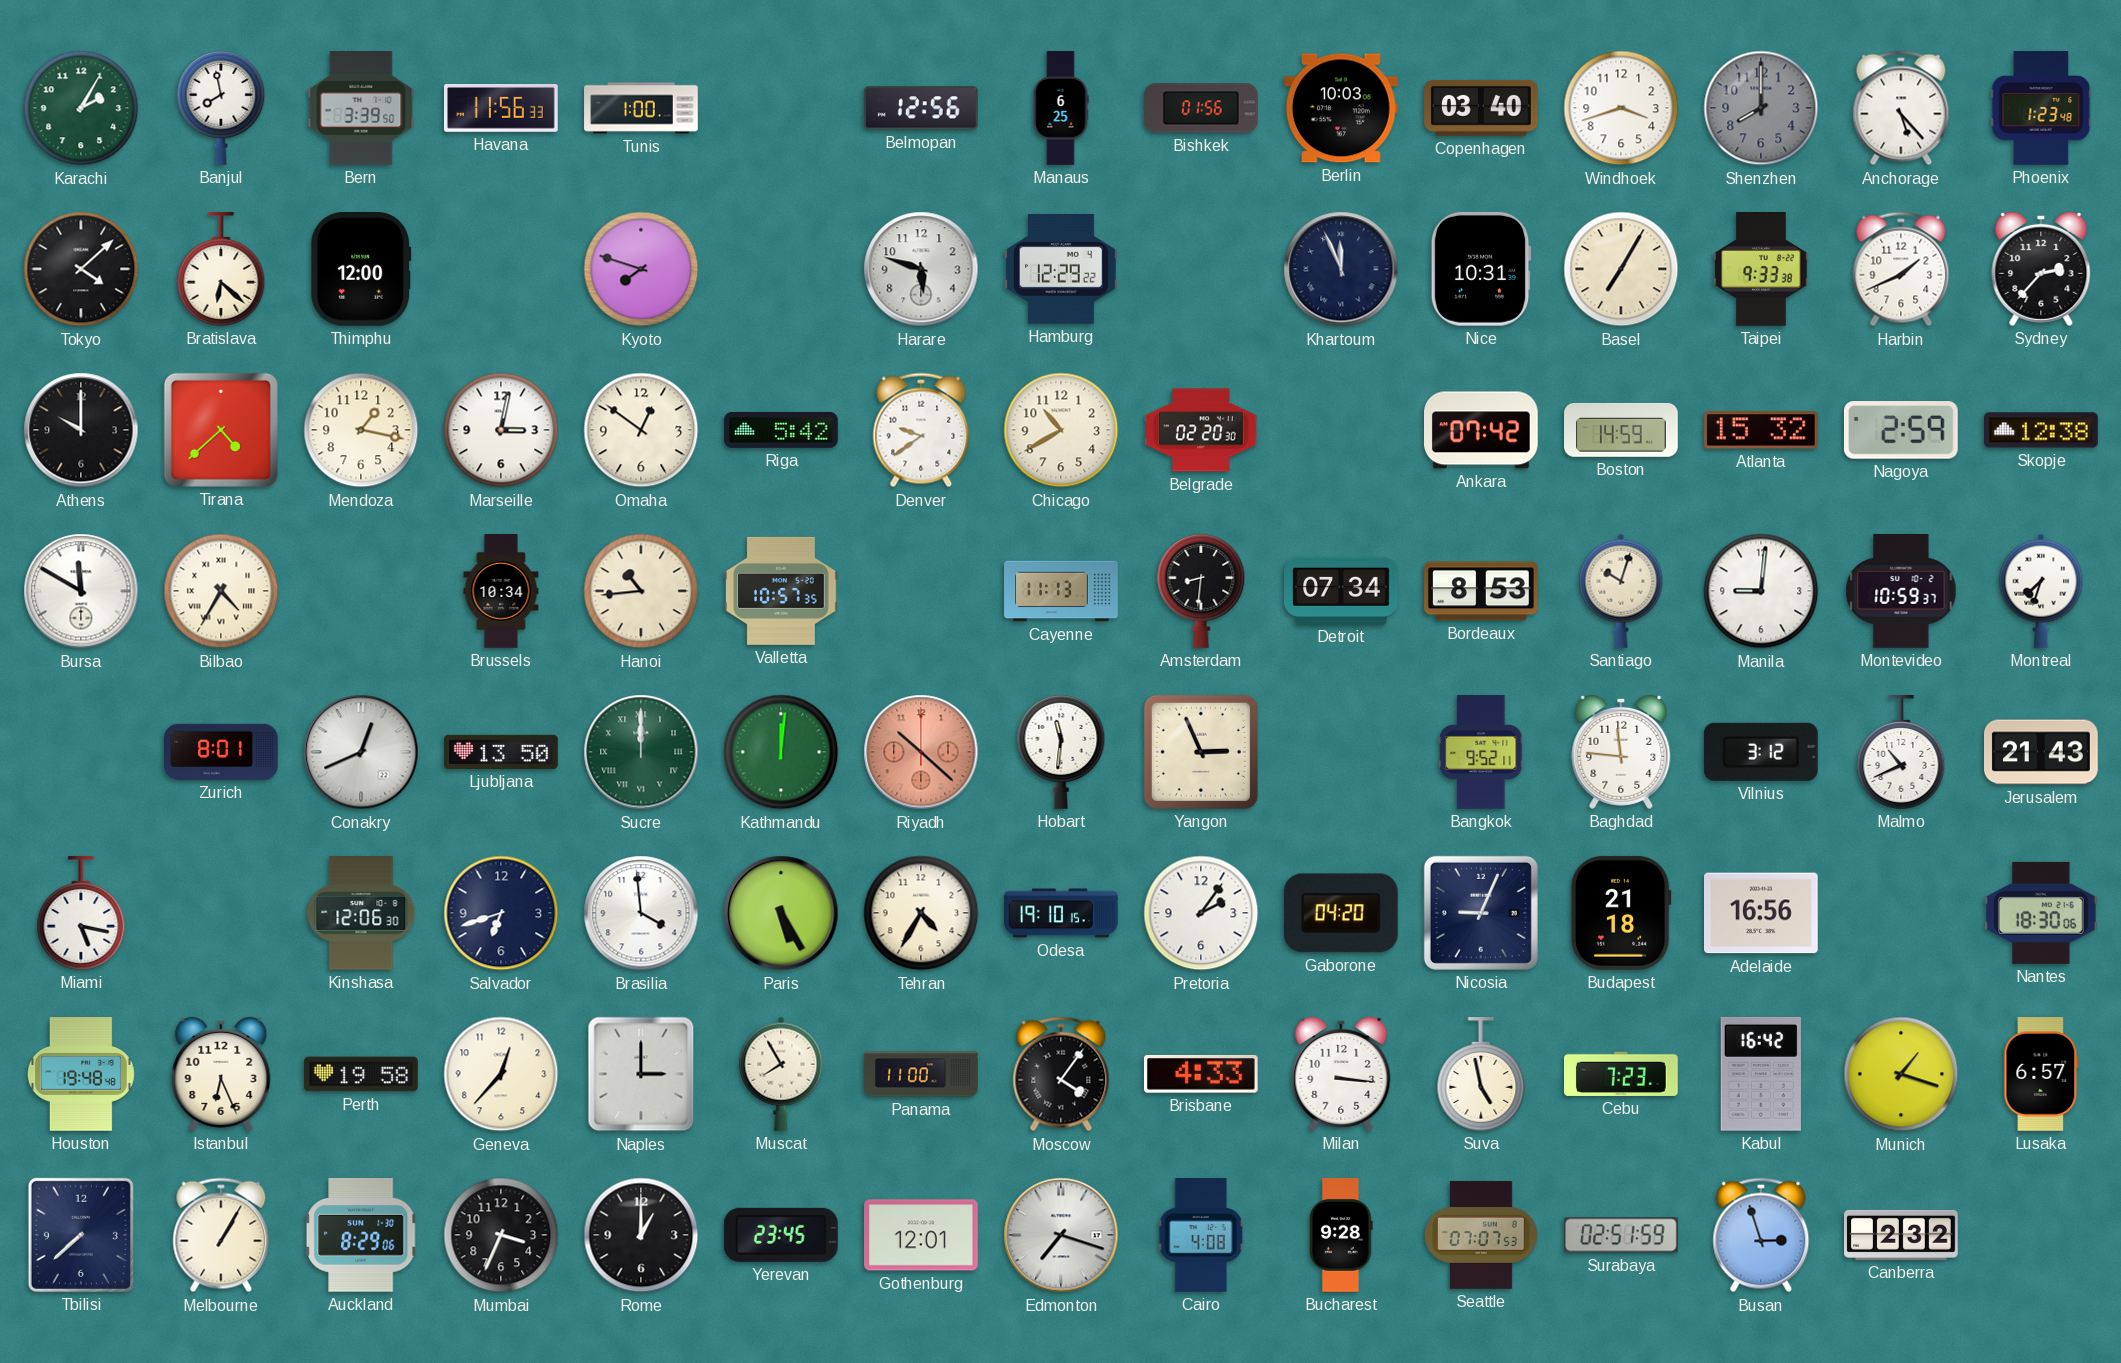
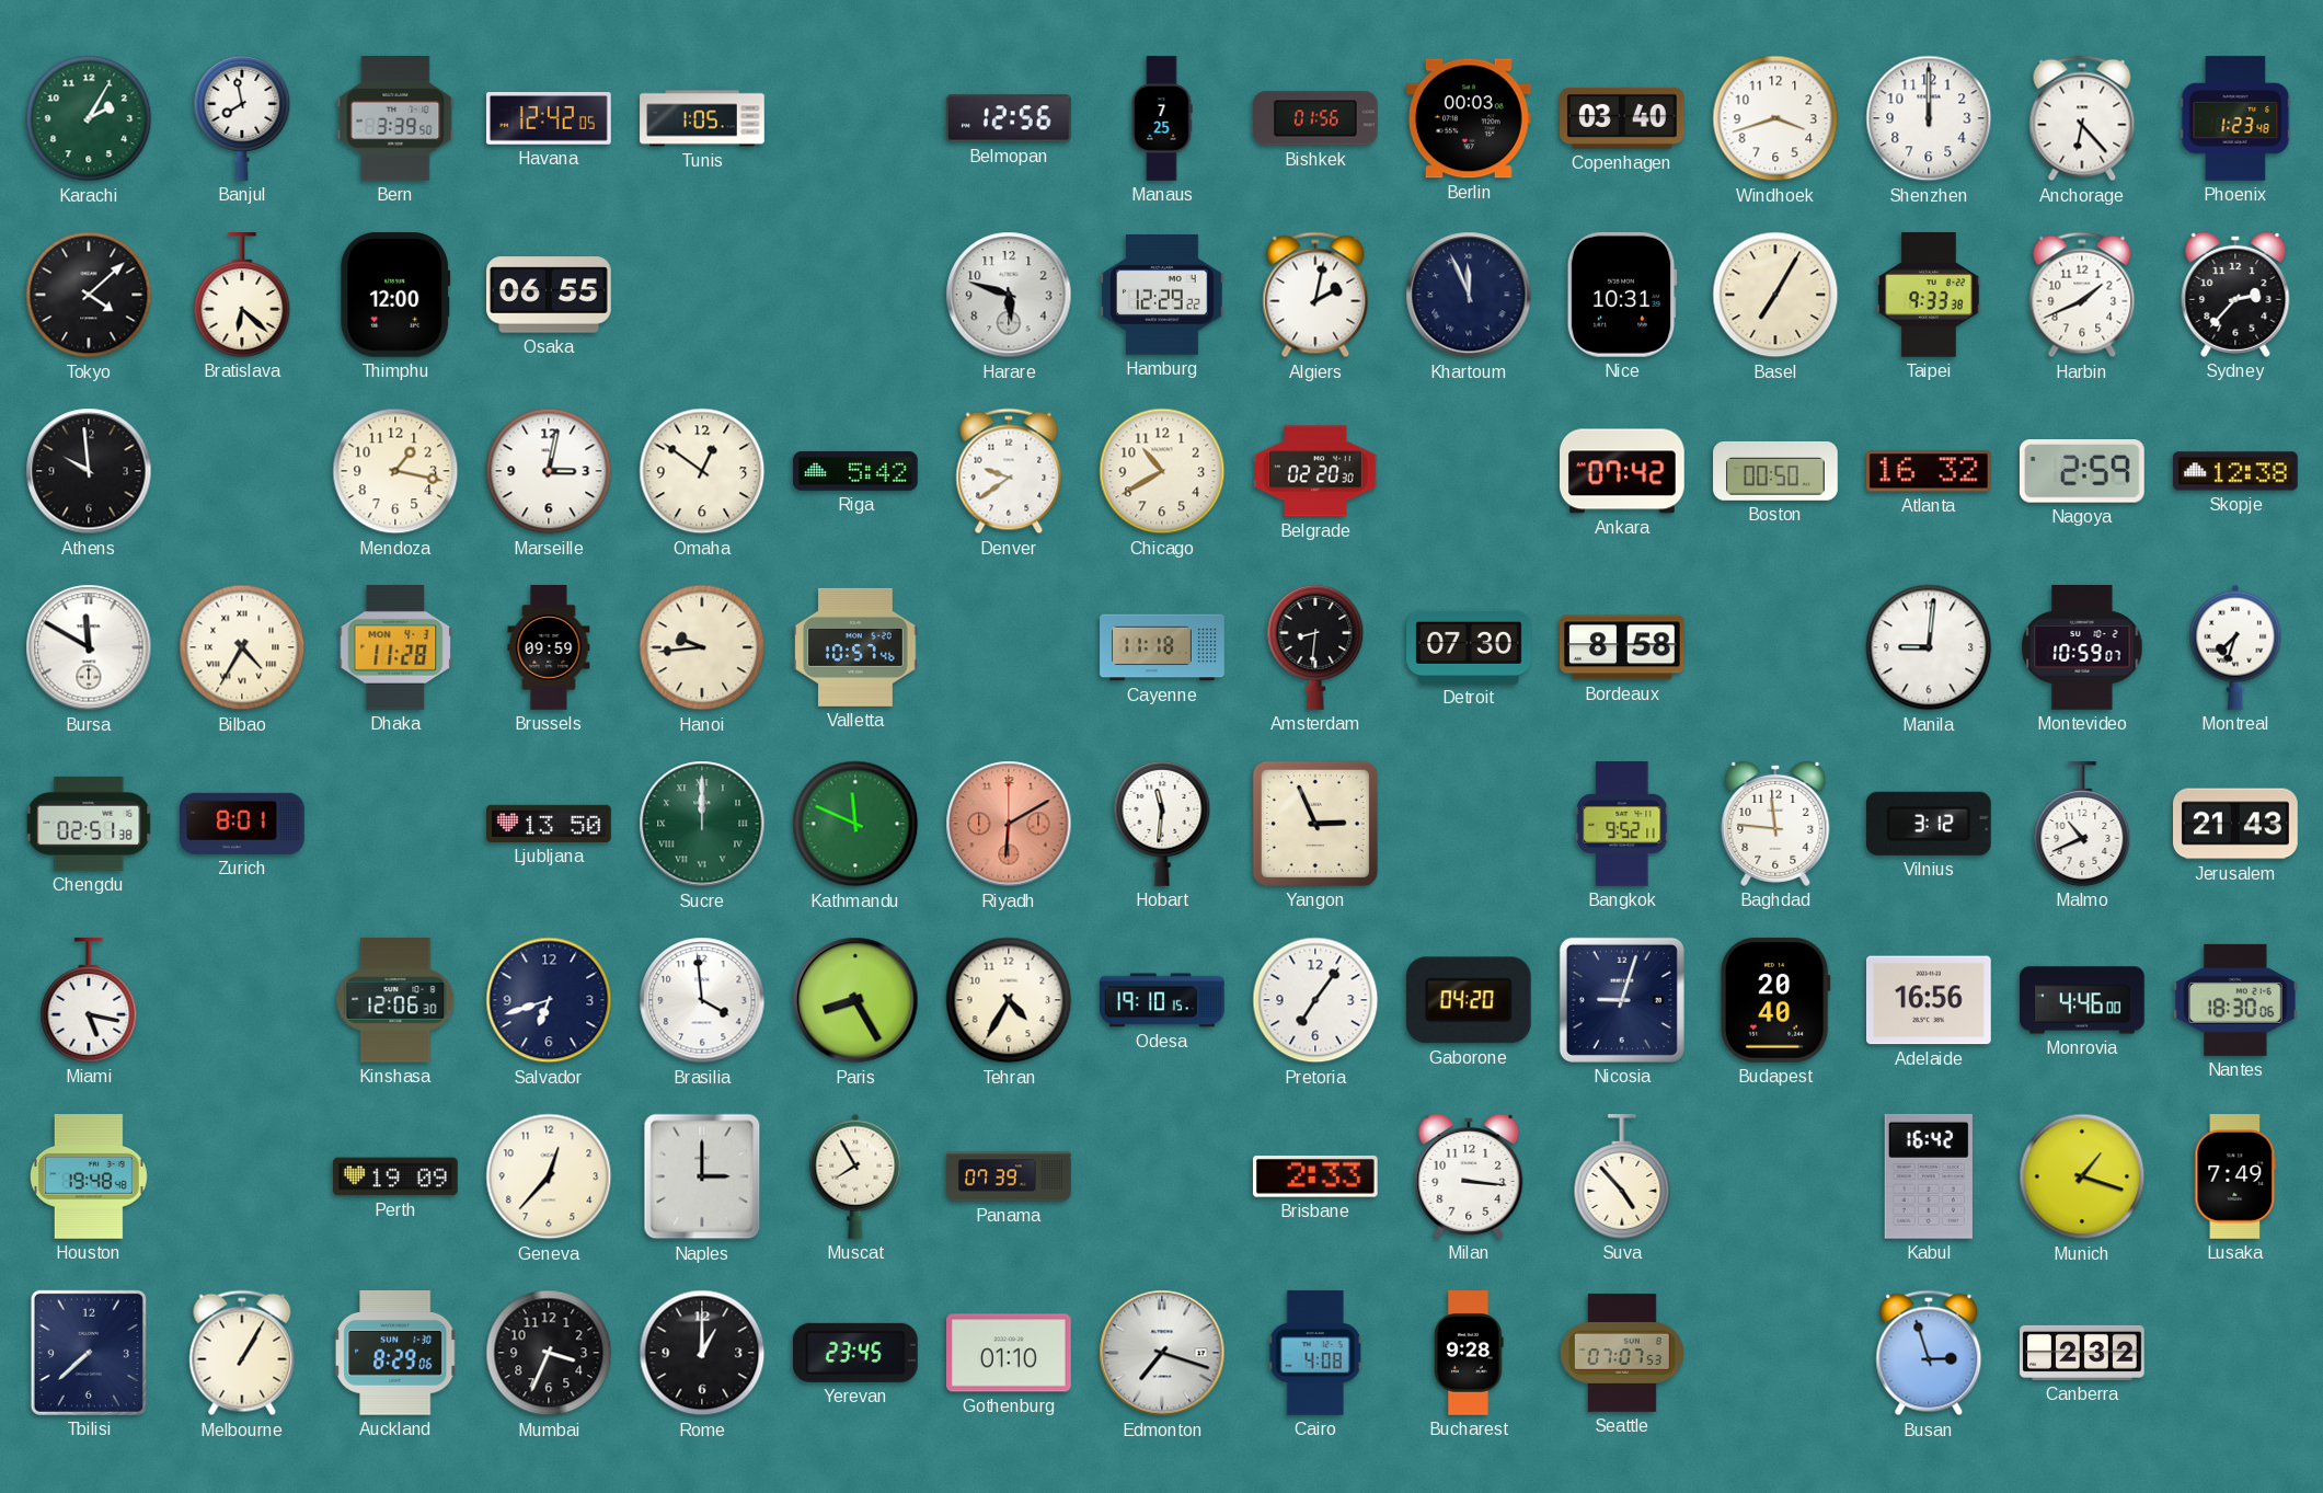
Havana: 11:56 -> 12:42
Tunis: 1:00 -> 1:05
Manaus: 6:25 -> 7:25
Berlin: 10:03 -> 00:03
Shenzhen: 8:00 -> 12:00
Shenzhen dial: grey -> white
Anchorage: 5:23 -> 6:23
Osaka: none -> 06:55
Kyoto: 7:48 -> none
Algiers: none -> 2:02
Athens: 10:00 -> 9:59
Tirana: 4:38 -> none
Boston: 14:59 -> 00:50
Atlanta: 15:32 -> 16:32
Dhaka: none -> 11:28
Brussels: 10:34 -> 09:59
Hanoi: 10:44 -> 9:44
Valletta: 10:57:35 -> 10:57:46
Cayenne: 11:13 -> 11:18
Detroit: 07:34 -> 07:30
Bordeaux: 8:53 -> 8:58
Santiago: 10:03 -> none
Montevideo: 10:59:37 -> 10:59:07
Chengdu: none -> 02:51
Conakry: 12:41 -> none
Kathmandu: 12:01 -> 11:49
Riyadh: 10:22 -> 6:10
Paris: 5:25 -> 8:25
Pretoria: 2:06 -> 7:06
Nicosia: 9:04 -> 9:03
Budapest: 21:18 -> 20:40
Monrovia: none -> 4:46
Istanbul: 6:26 -> none
Perth: 19:58 -> 19:09
Panama: 11:00 -> 07:39
Moscow: 4:06 -> none
Brisbane: 4:33 -> 2:33
Suva: 4:58 -> 4:53
Cebu: 7:23 -> none
Lusaka: 6:57 -> 7:49
Gothenburg: 12:01 -> 01:10
Surabaya: 02:51 -> none
